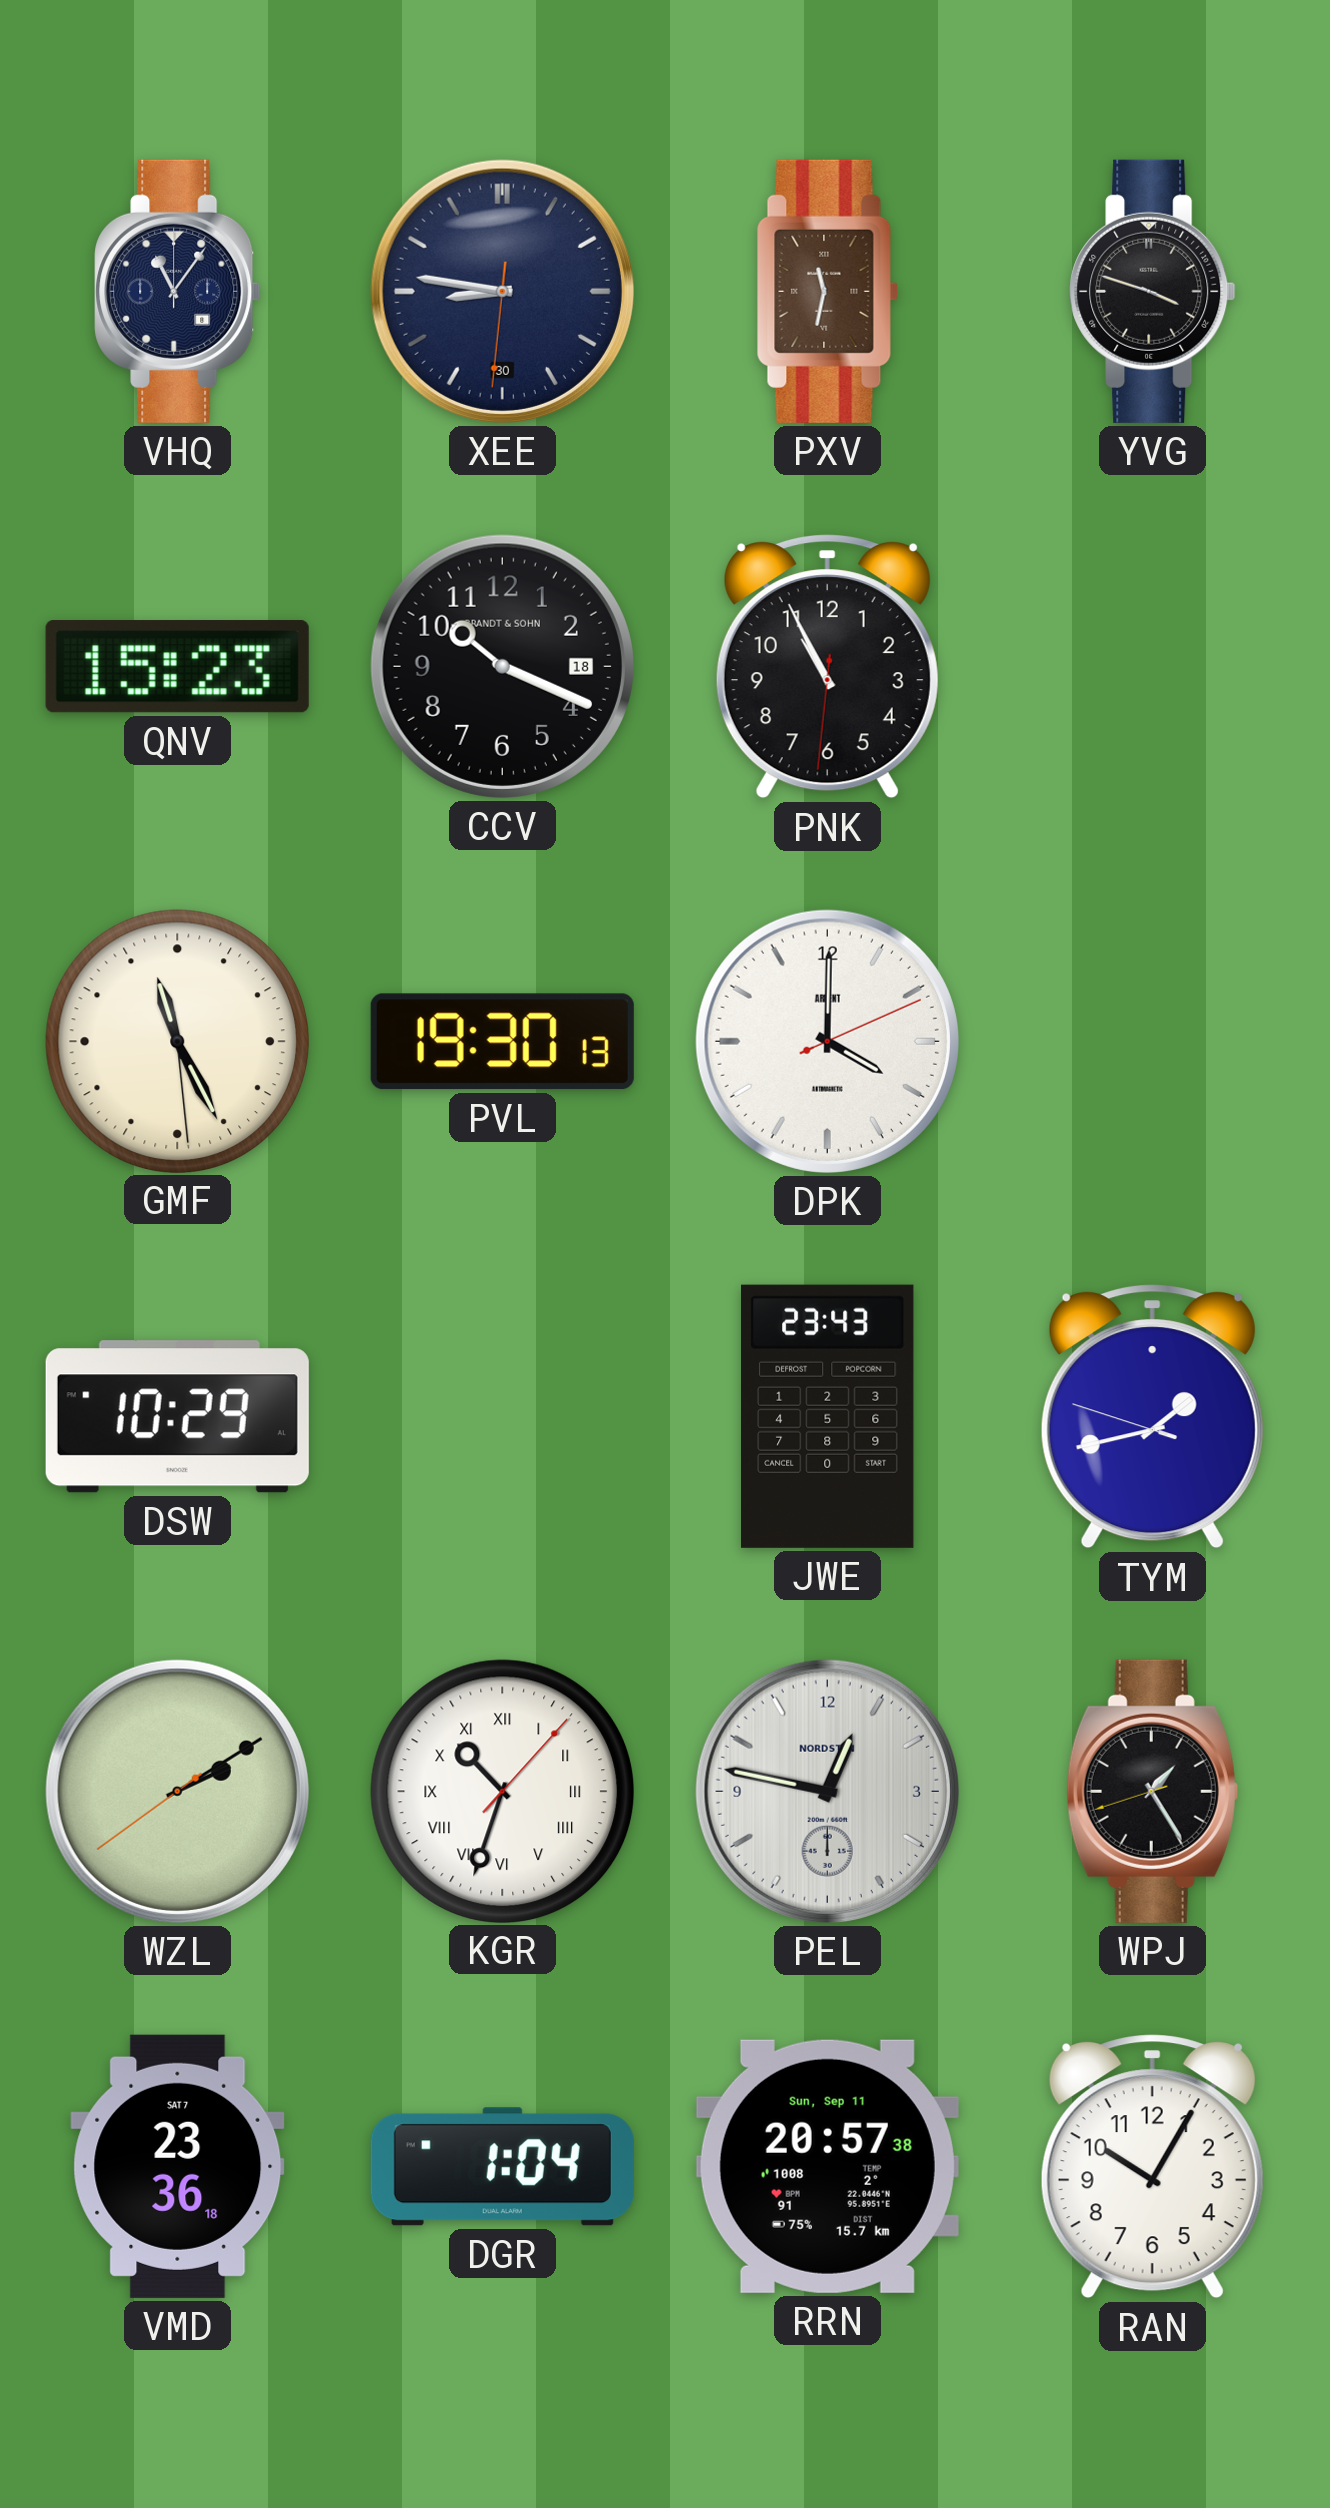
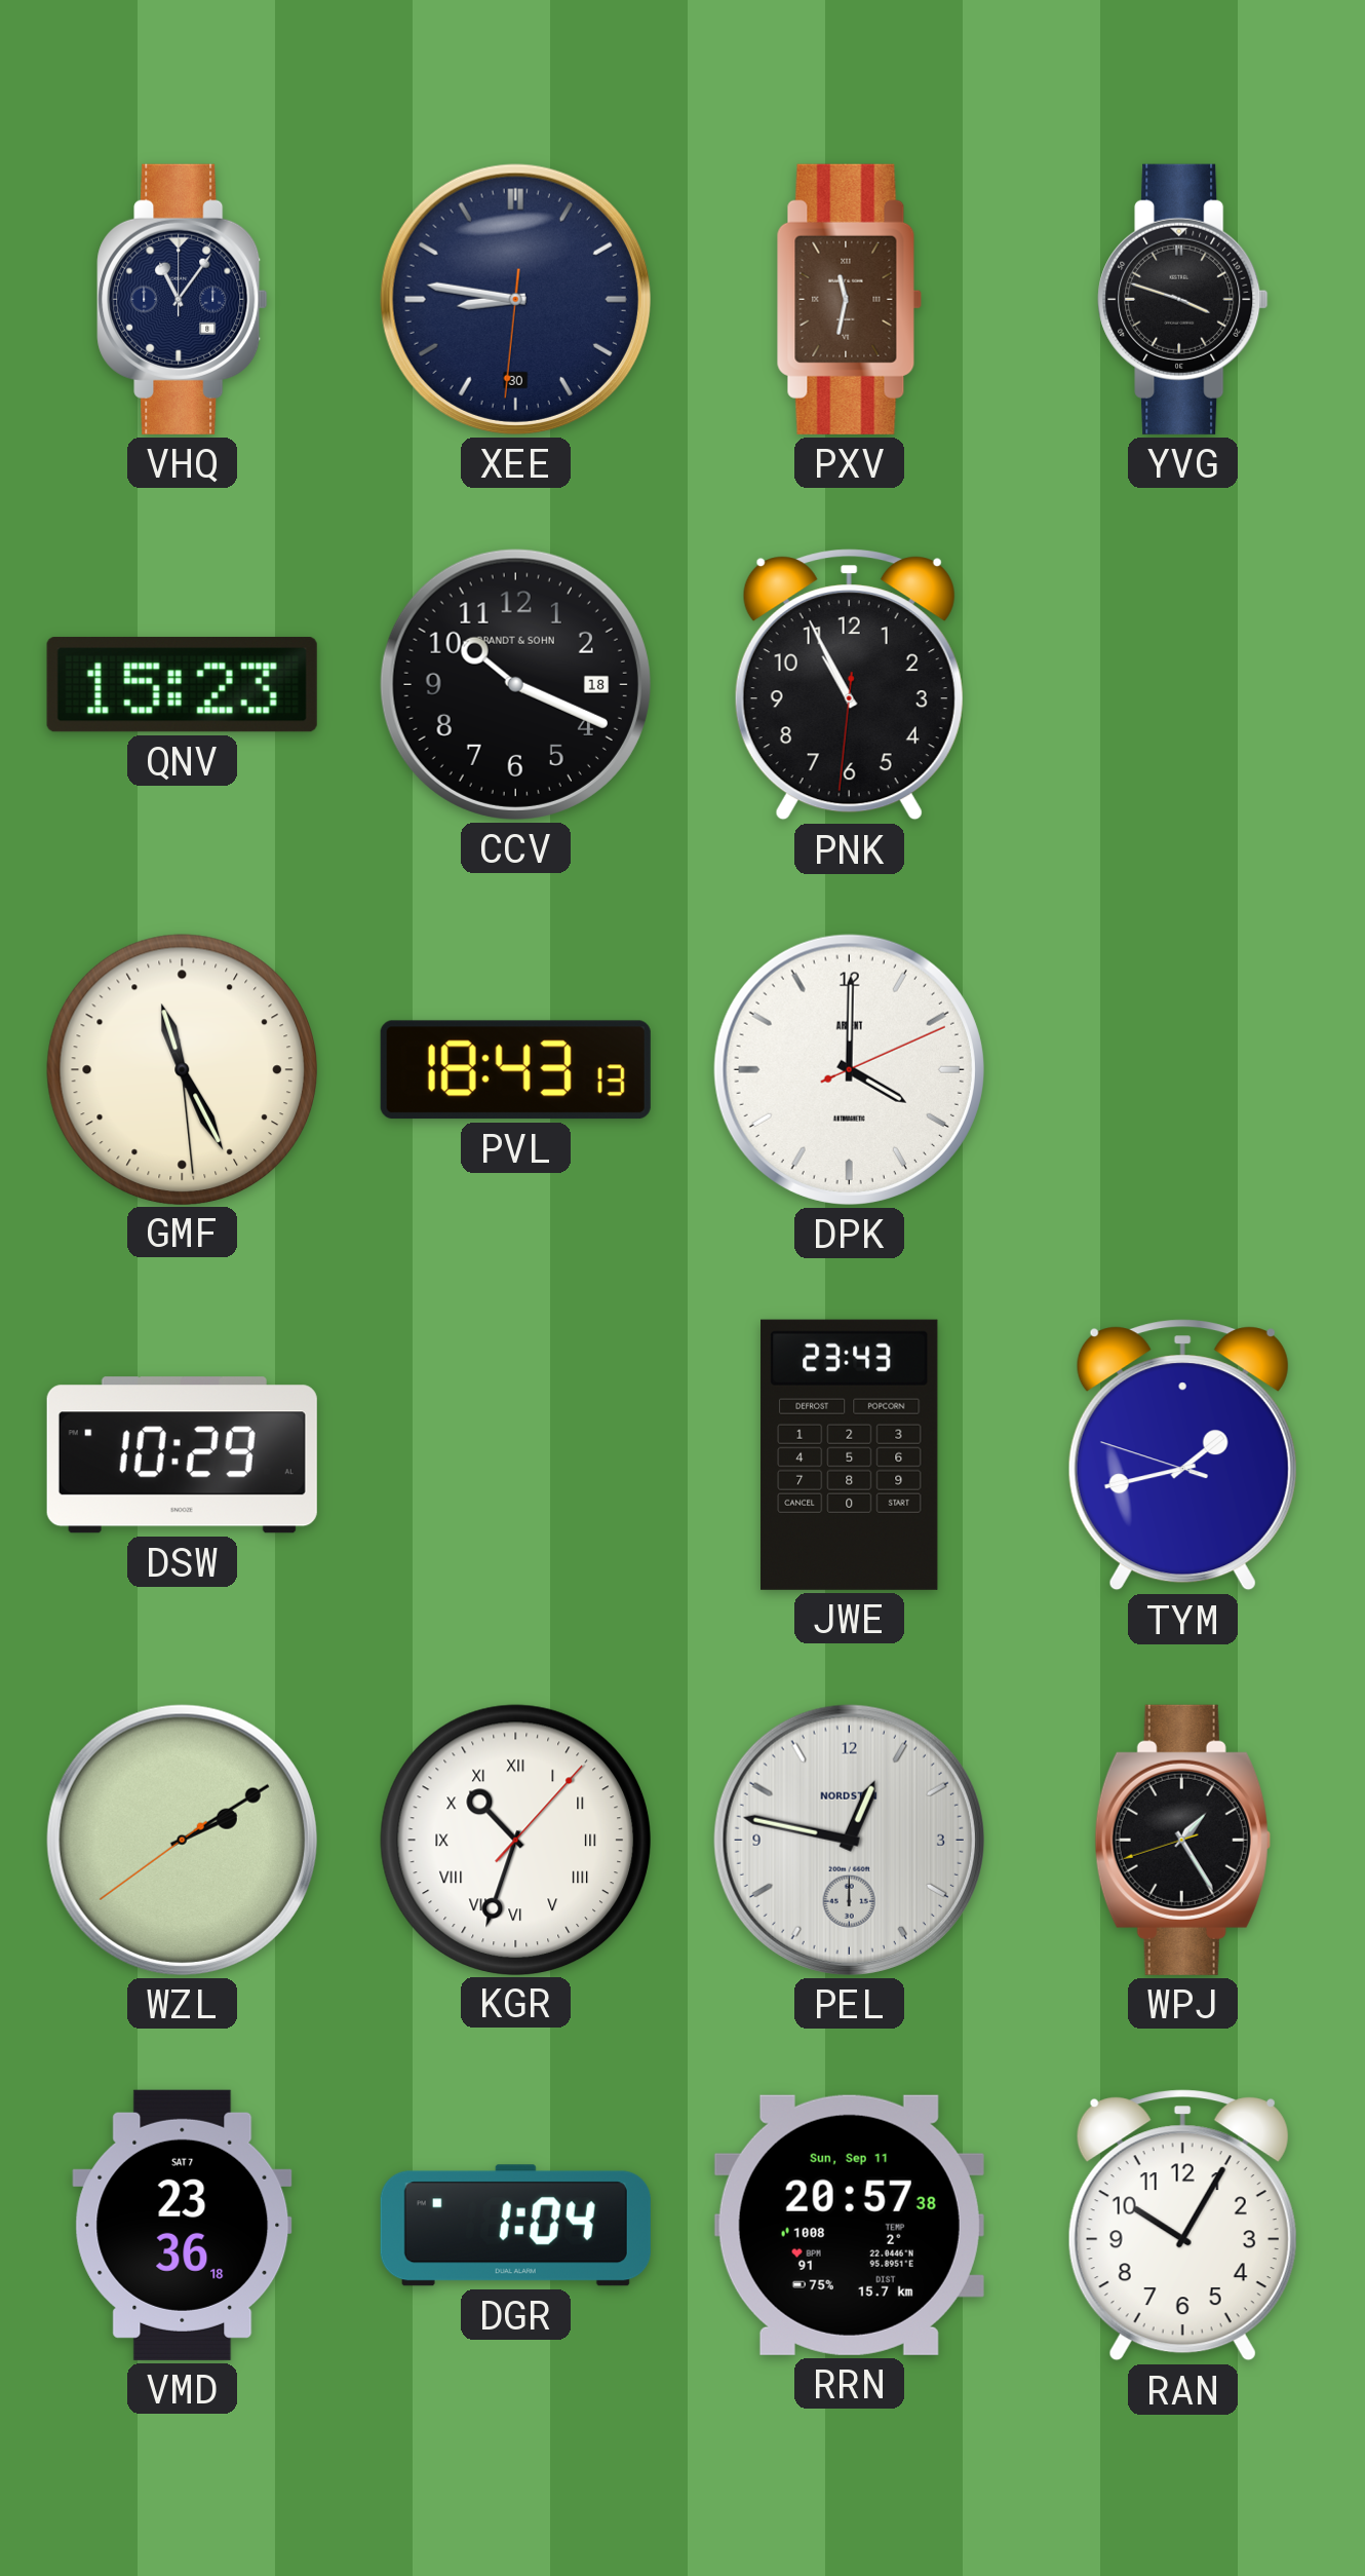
PVL: 19:30 -> 18:43
